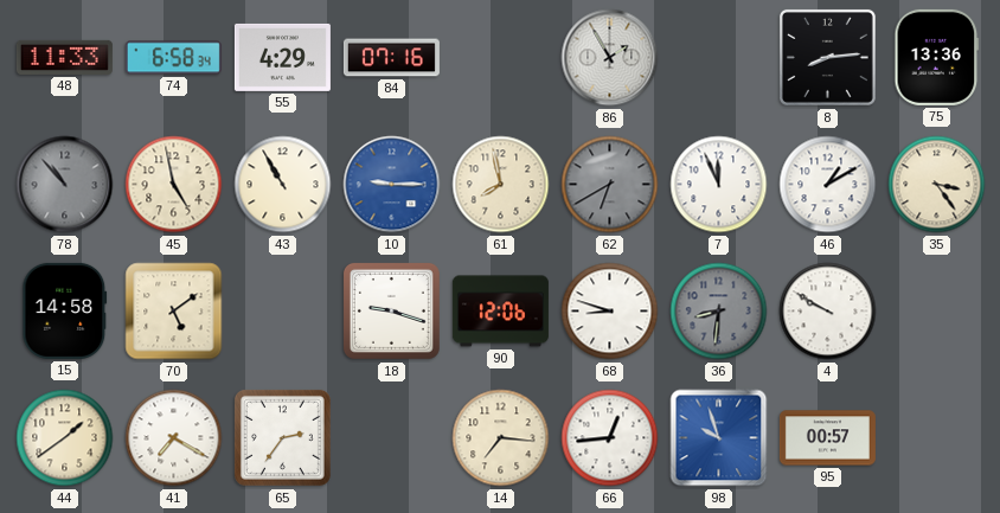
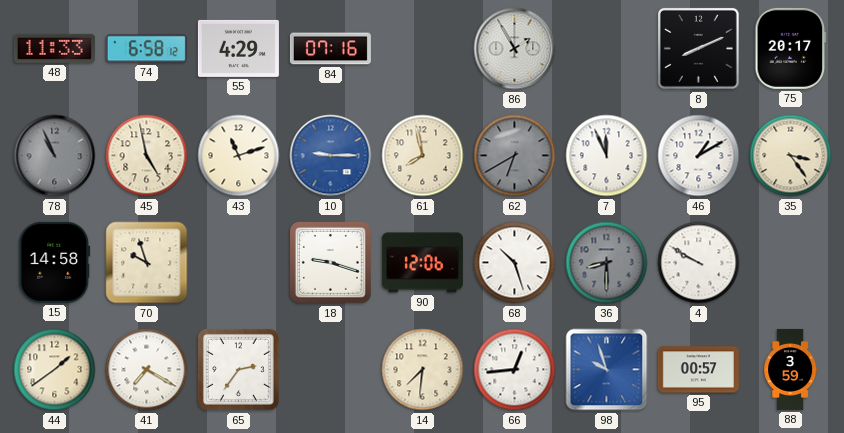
74: 6:58:34 -> 6:58:12
8: 8:14 -> 8:11
75: 13:36 -> 20:17
78: 10:53 -> 10:56
43: 10:55 -> 11:12
70: 5:09 -> 9:57
68: 8:48 -> 10:27
36: 8:31 -> 8:30
14: 7:16 -> 7:31
88: none -> 3:59
